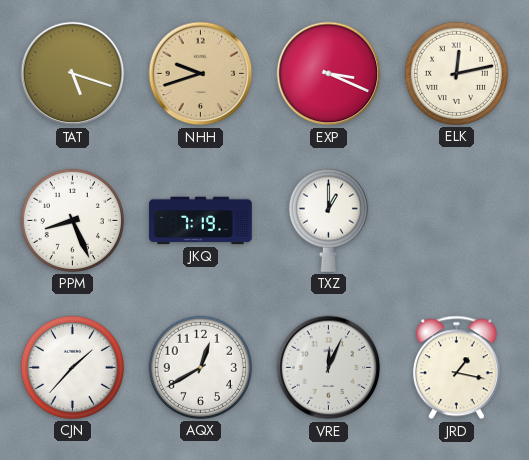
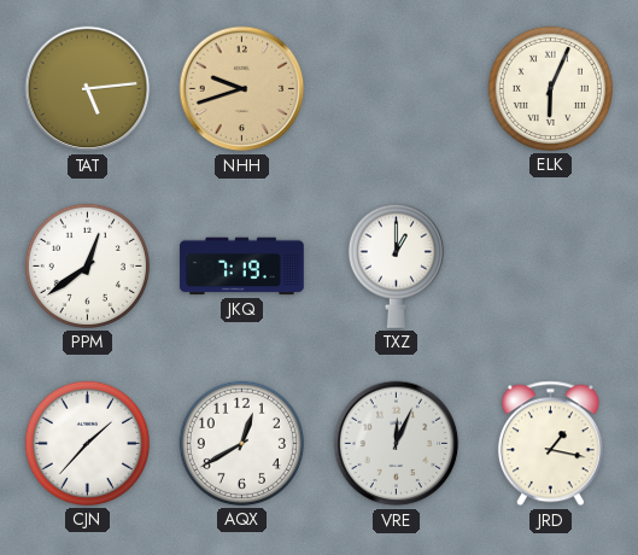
TAT: 5:18 -> 5:14
EXP: 3:19 -> none
ELK: 12:13 -> 6:04
PPM: 8:26 -> 12:39
